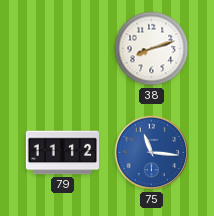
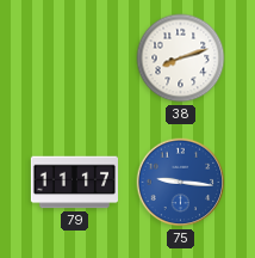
79: 11:12 -> 11:17
75: 11:16 -> 9:16
